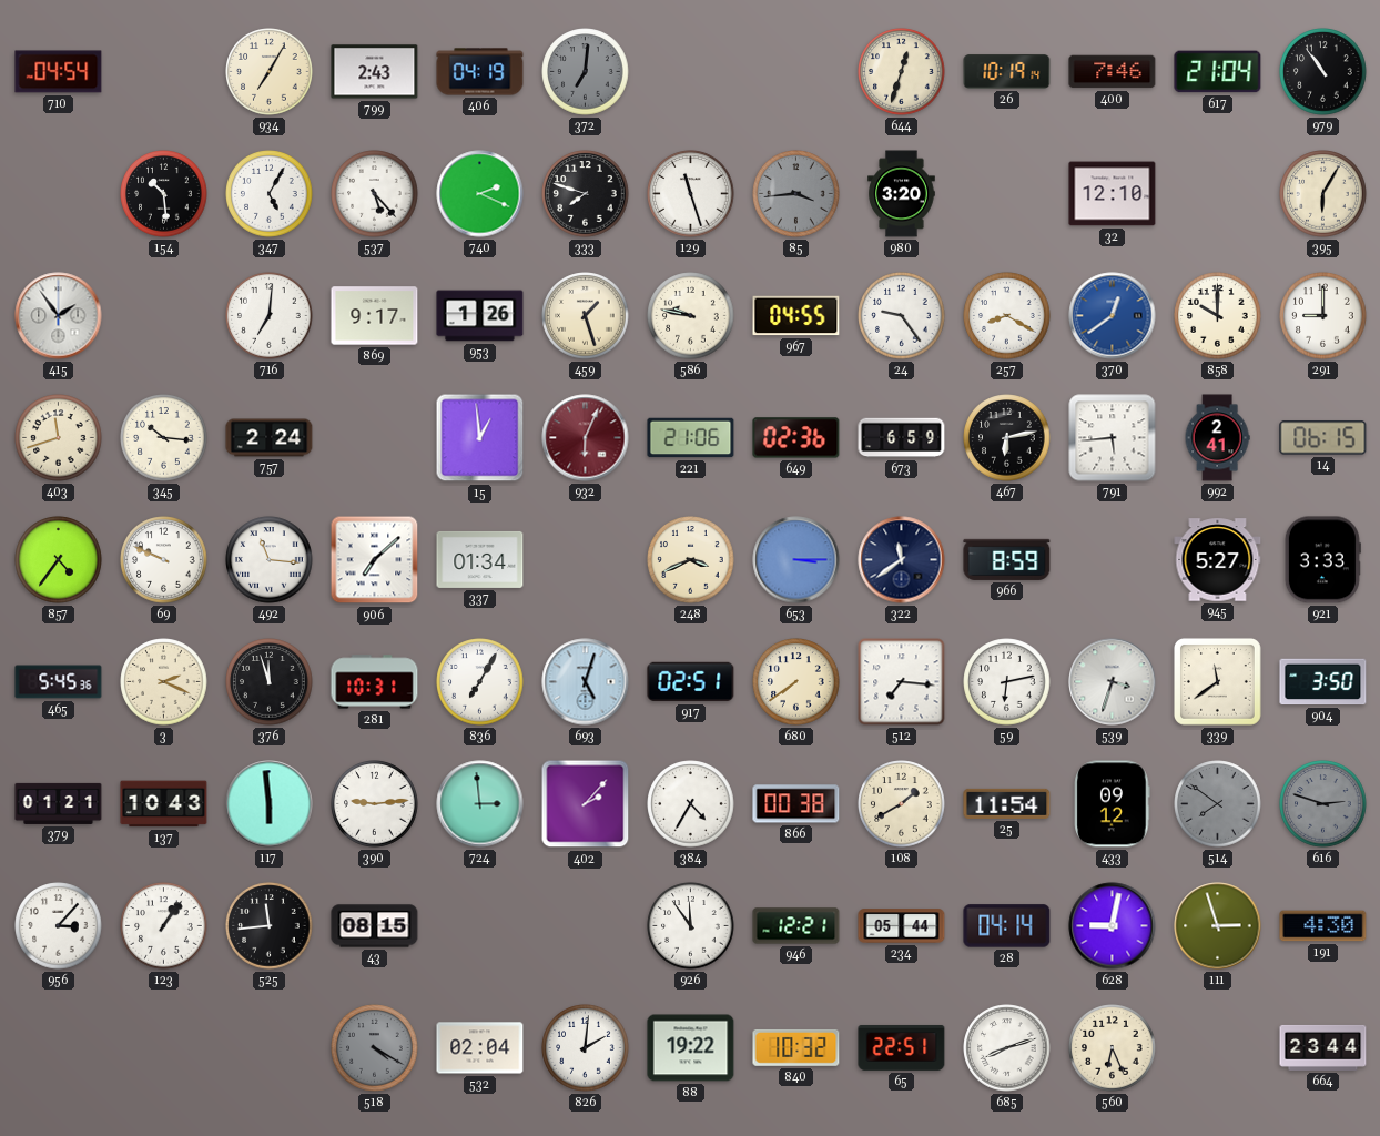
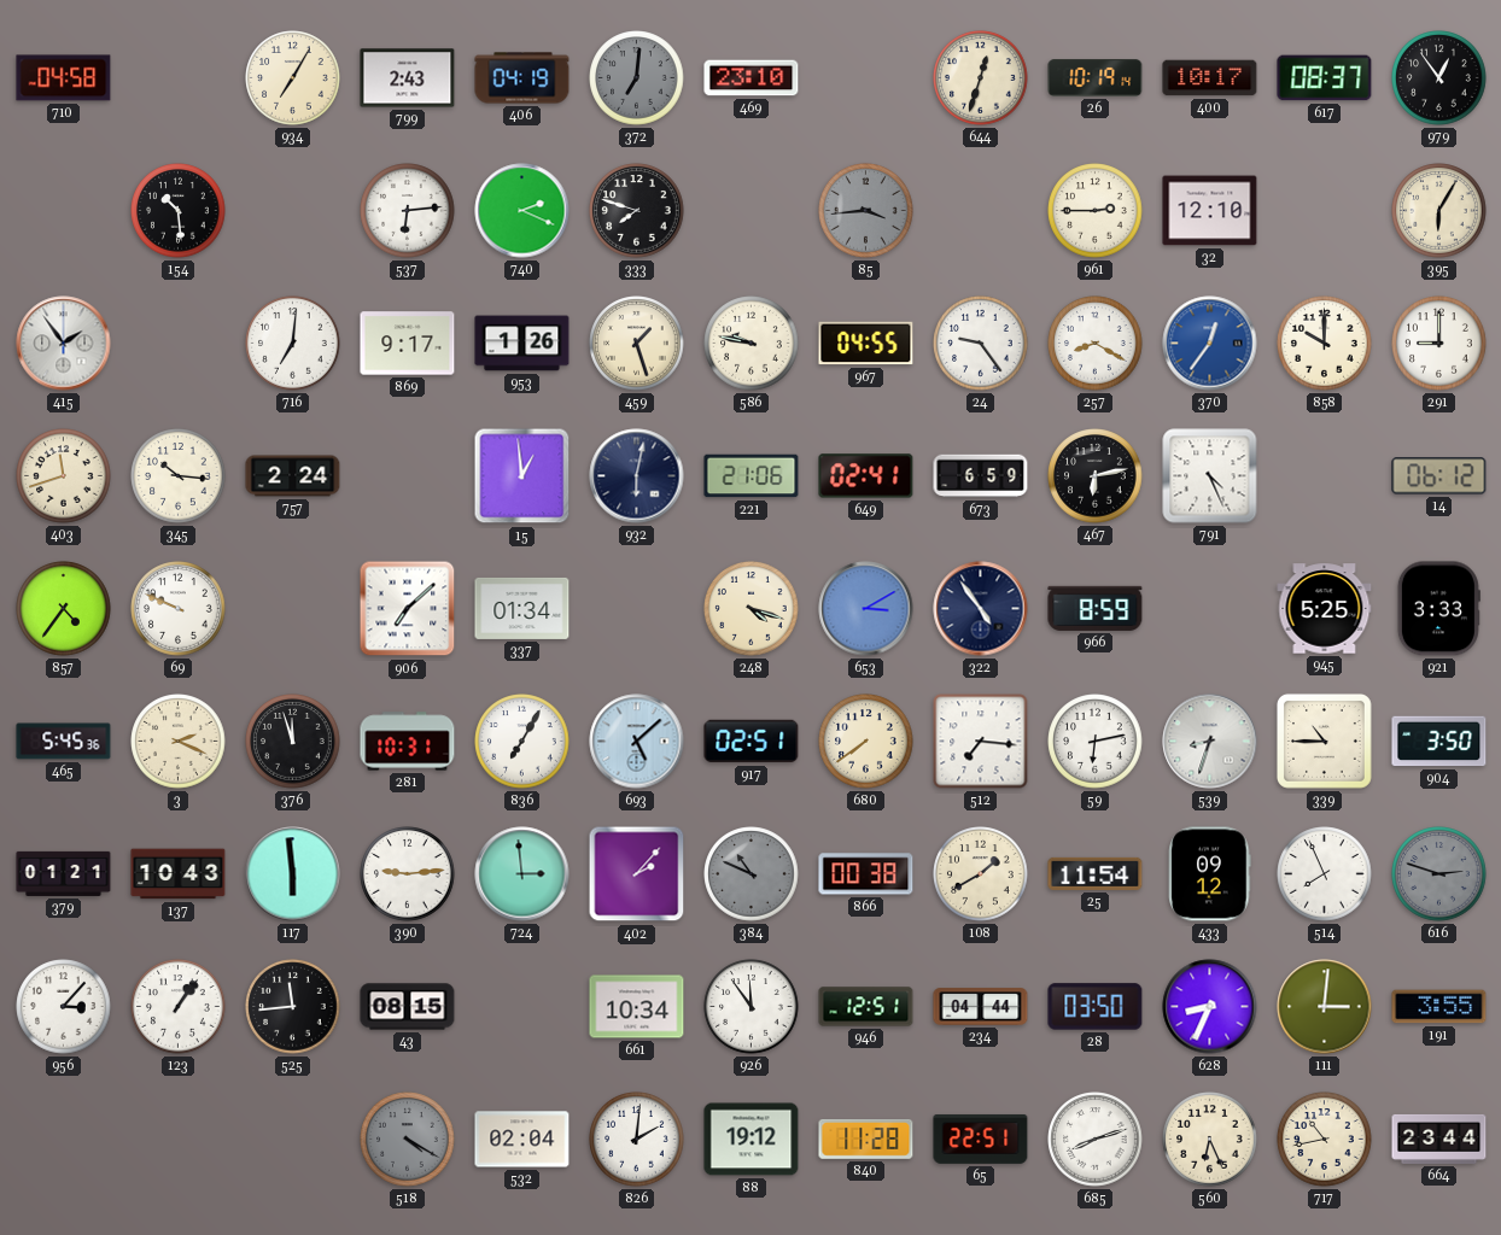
710: 04:54 -> 04:58
469: none -> 23:10
400: 7:46 -> 10:17
617: 21:04 -> 08:37
979: 10:54 -> 12:54
347: 5:05 -> none
537: 5:23 -> 6:14
129: 11:27 -> none
980: 3:20 -> none
961: none -> 2:45
370: 12:39 -> 12:36
932: 6:04 -> 6:02
932 dial: burgundy -> navy
649: 02:36 -> 02:41
791: 5:44 -> 4:26
992: 2:41 -> none
14: 06:15 -> 06:12
492: 11:16 -> none
248: 3:41 -> 4:18
653: 3:15 -> 3:10
322: 11:39 -> 4:54
945: 5:27 -> 5:25
693: 5:03 -> 5:08
539: 3:33 -> 8:33
339: 11:39 -> 10:45
384: 4:35 -> 10:49
384 dial: white -> grey
514: 7:51 -> 7:56
514 dial: grey -> white
661: none -> 10:34
946: 12:21 -> 12:51
234: 05:44 -> 04:44
28: 04:14 -> 03:50
628: 9:02 -> 8:34
111: 2:57 -> 3:01
191: 4:30 -> 3:55
88: 19:22 -> 19:12
840: 10:32 -> 11:28
717: none -> 10:43
